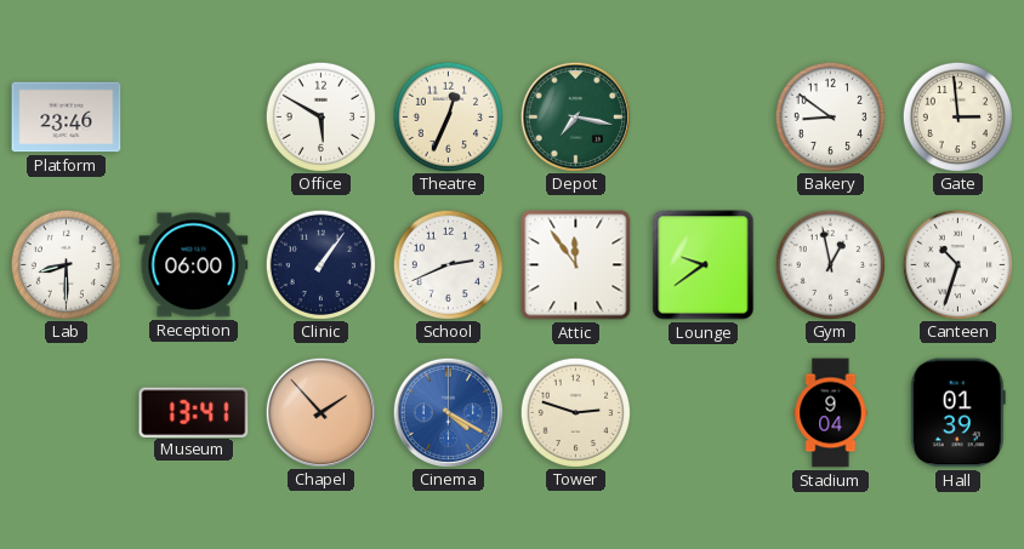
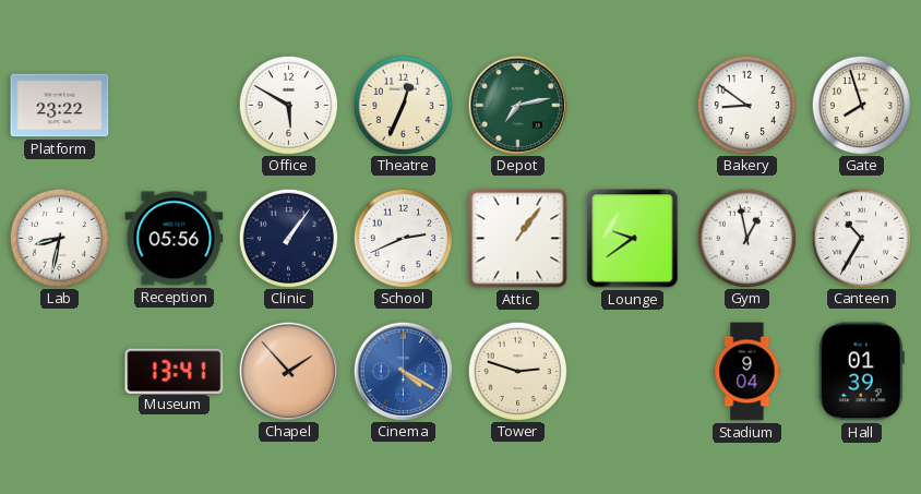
Platform: 23:46 -> 23:22
Depot: 7:17 -> 7:13
Gate: 2:59 -> 7:57
Lab: 8:30 -> 8:32
Reception: 06:00 -> 05:56
Attic: 11:54 -> 1:06
Canteen: 10:33 -> 10:35
